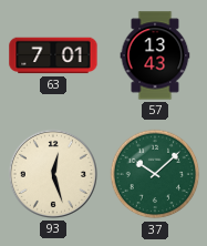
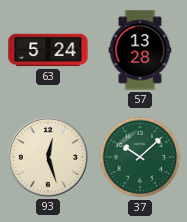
63: 7:01 -> 5:24
57: 13:43 -> 13:28
